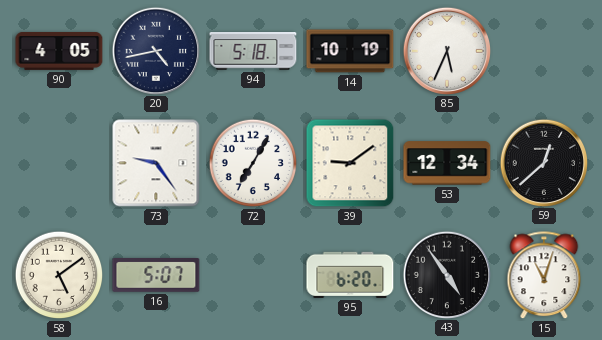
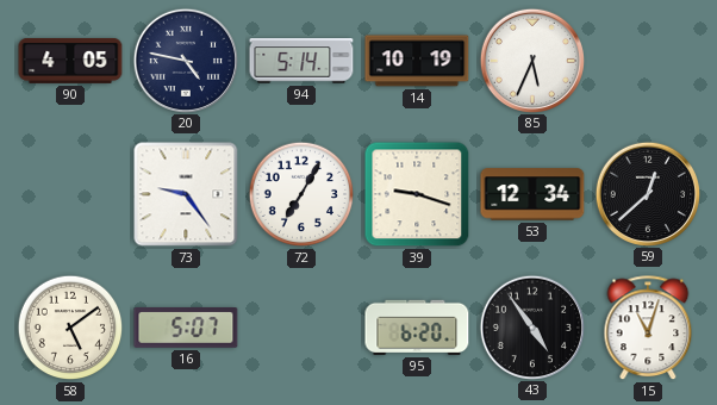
20: 4:43 -> 4:47
94: 5:18 -> 5:14
39: 9:09 -> 9:18
